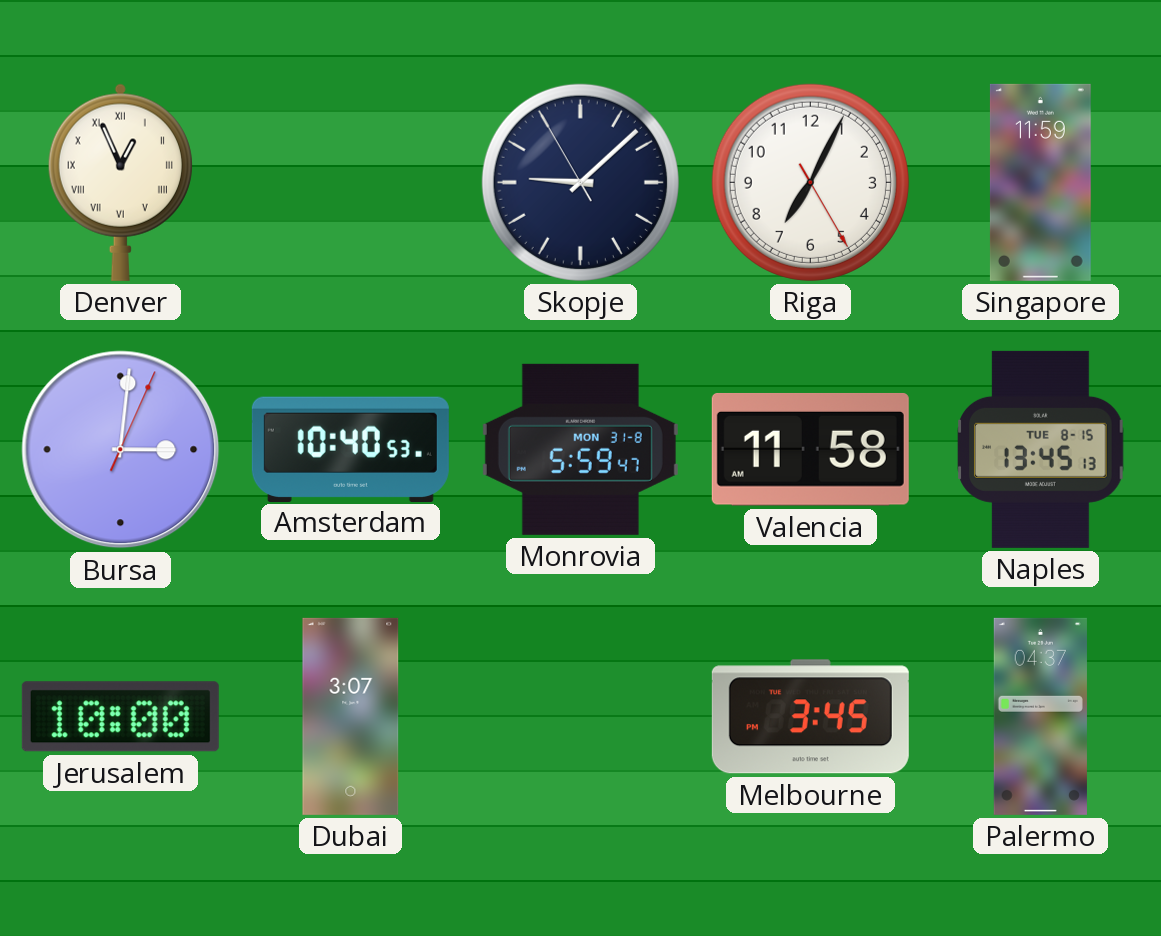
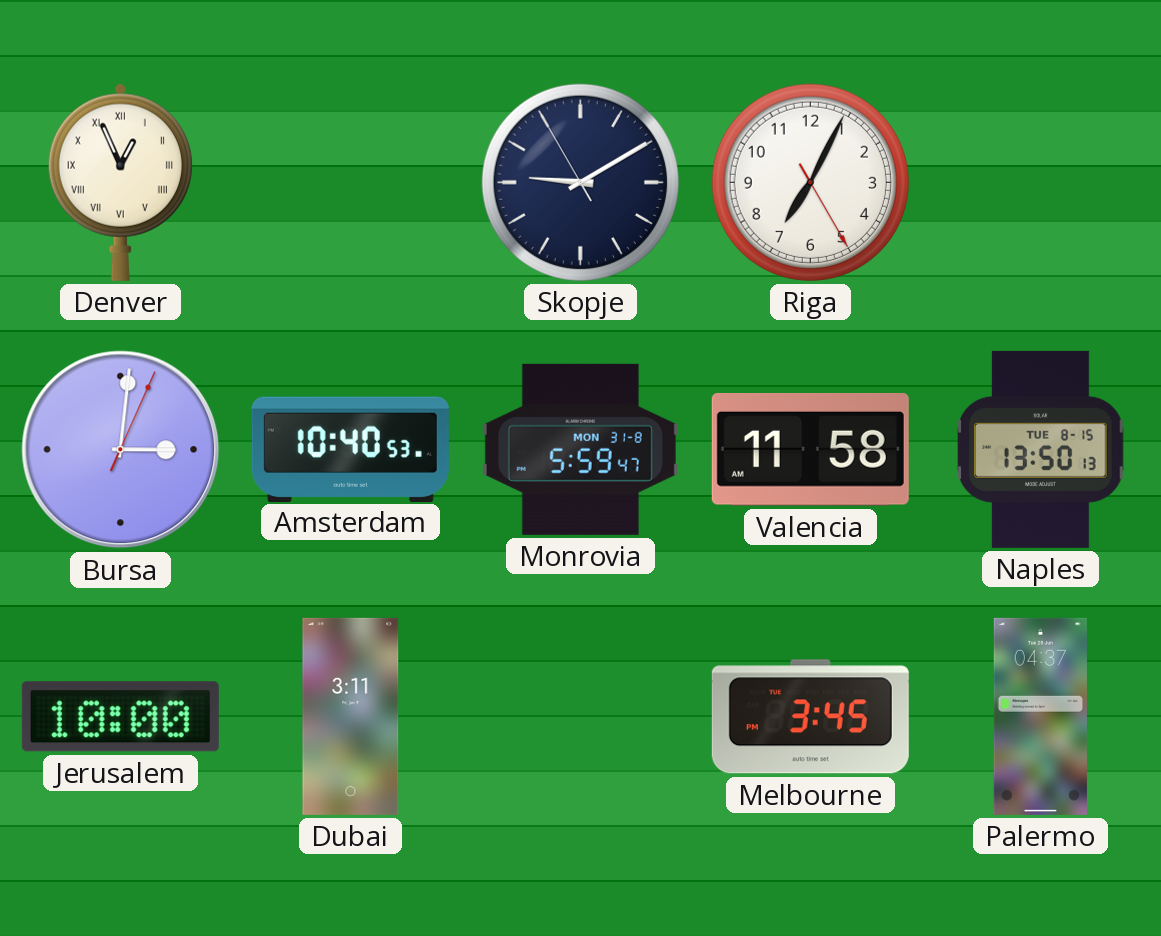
Skopje: 9:07 -> 9:09
Singapore: 11:59 -> none
Naples: 13:45 -> 13:50
Dubai: 3:07 -> 3:11
